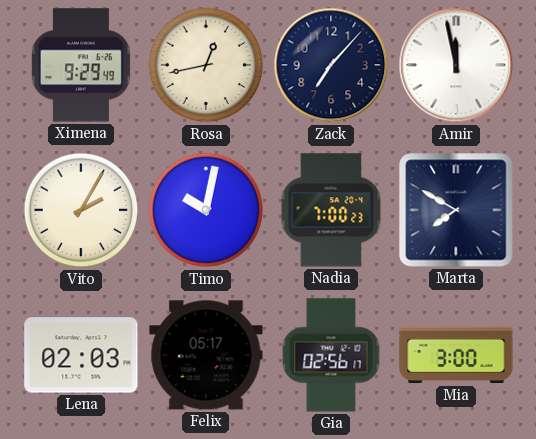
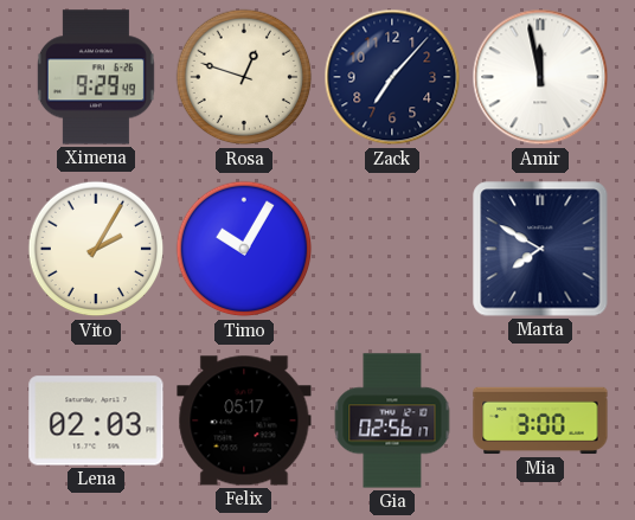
Rosa: 12:43 -> 12:48
Timo: 10:02 -> 10:05
Nadia: 7:00 -> none
